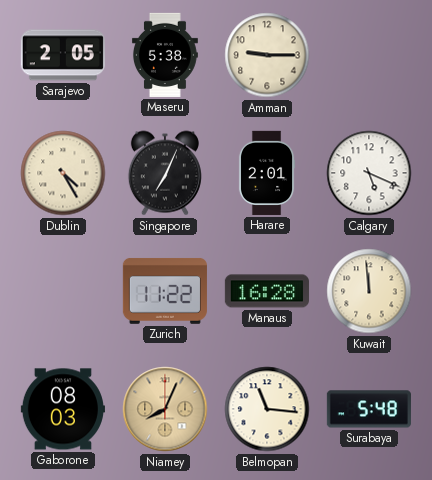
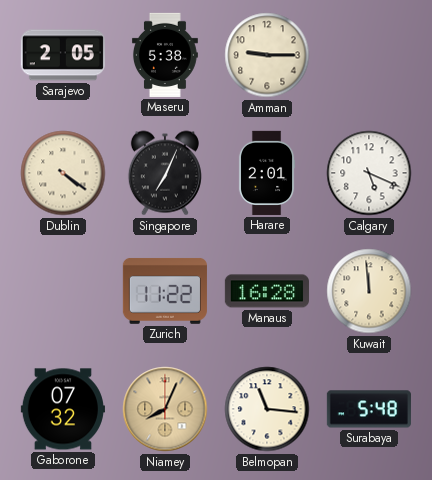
Dublin: 4:25 -> 4:21
Gaborone: 08:03 -> 07:32
